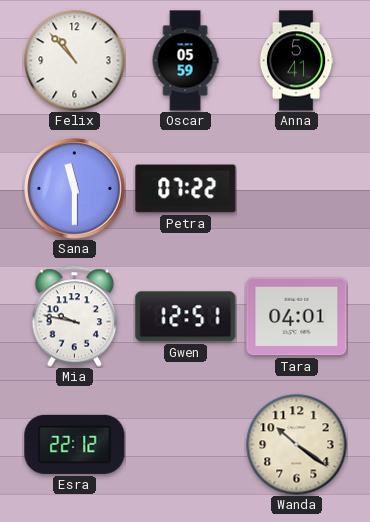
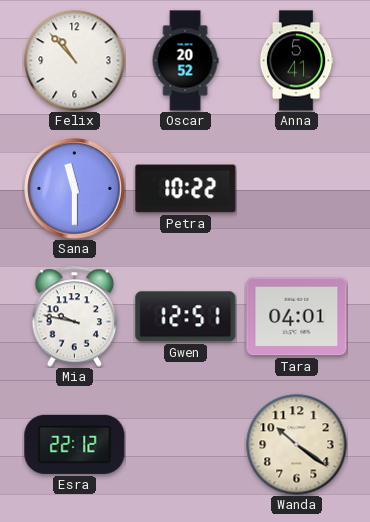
Oscar: 05:59 -> 20:52
Petra: 07:22 -> 10:22
